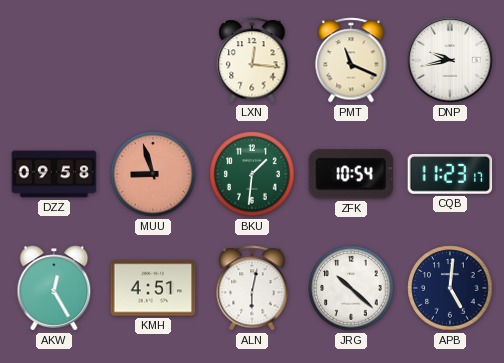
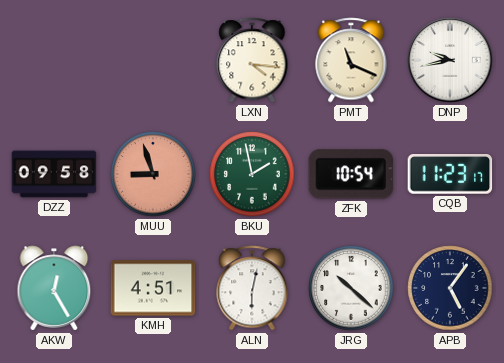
LXN: 12:16 -> 4:16
BKU: 1:31 -> 1:58
APB: 5:01 -> 5:06
